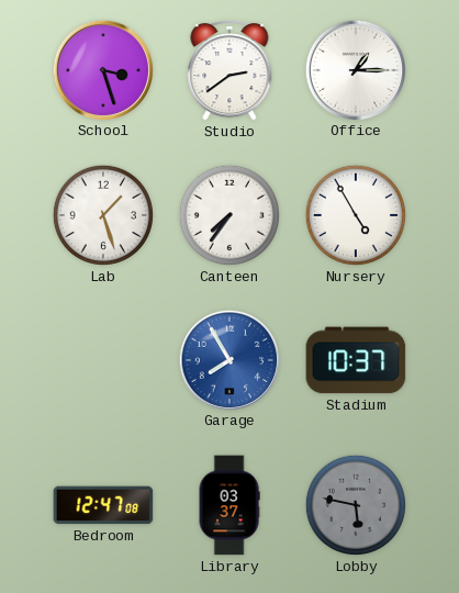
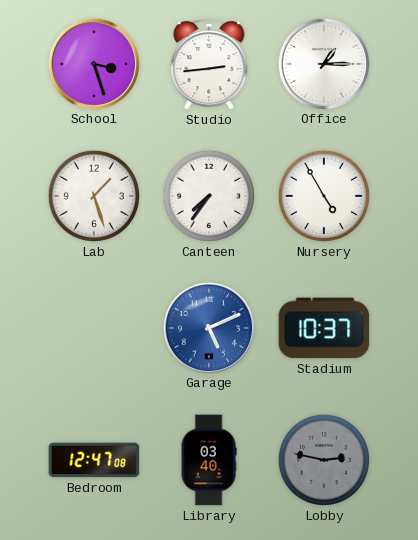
Studio: 2:39 -> 2:44
Garage: 7:55 -> 5:11
Library: 03:37 -> 03:40
Lobby: 5:47 -> 2:47
